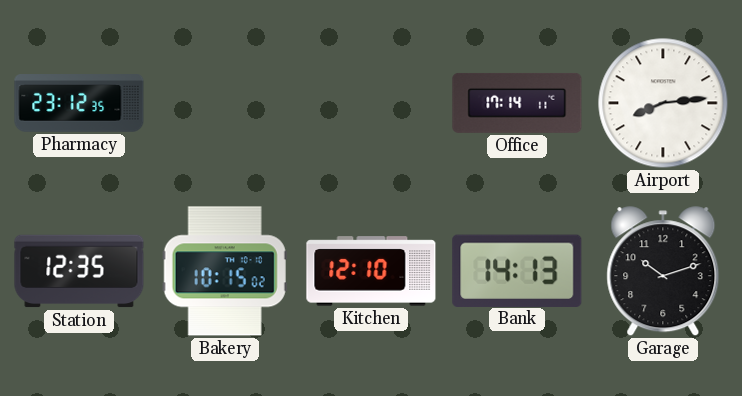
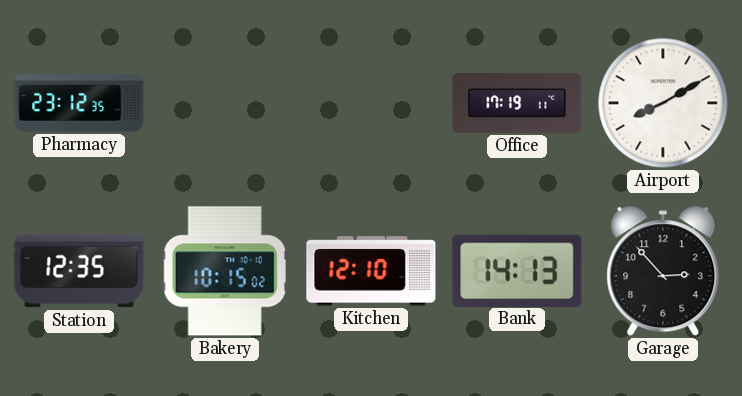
Office: 17:14 -> 17:19
Airport: 8:14 -> 8:10
Garage: 10:12 -> 2:53
